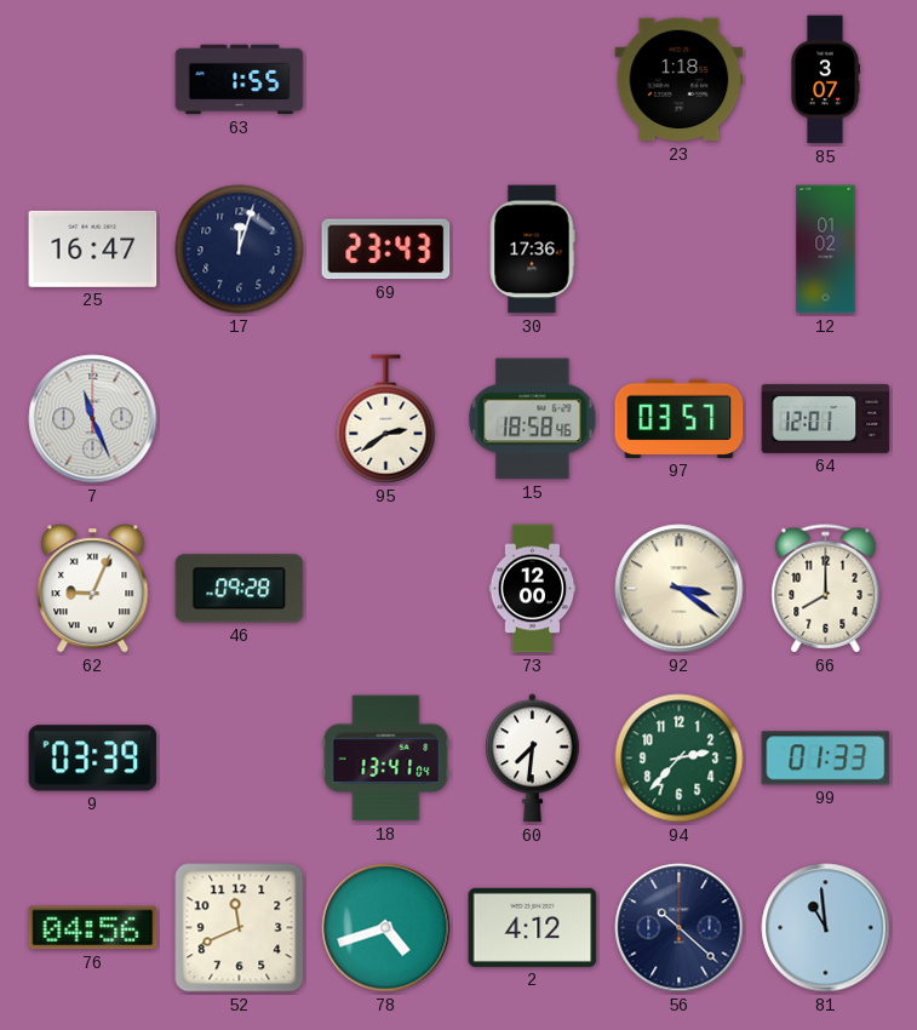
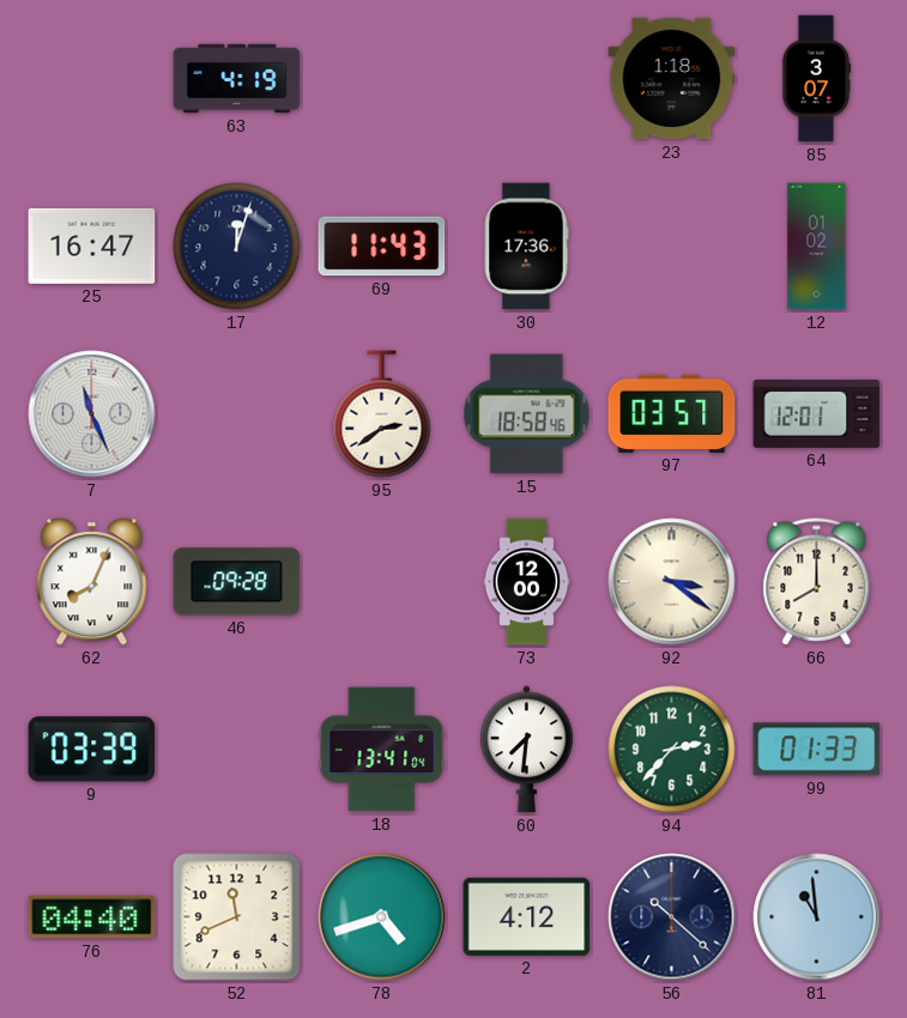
63: 1:55 -> 4:19
69: 23:43 -> 11:43
62: 9:04 -> 8:04
76: 04:56 -> 04:40
